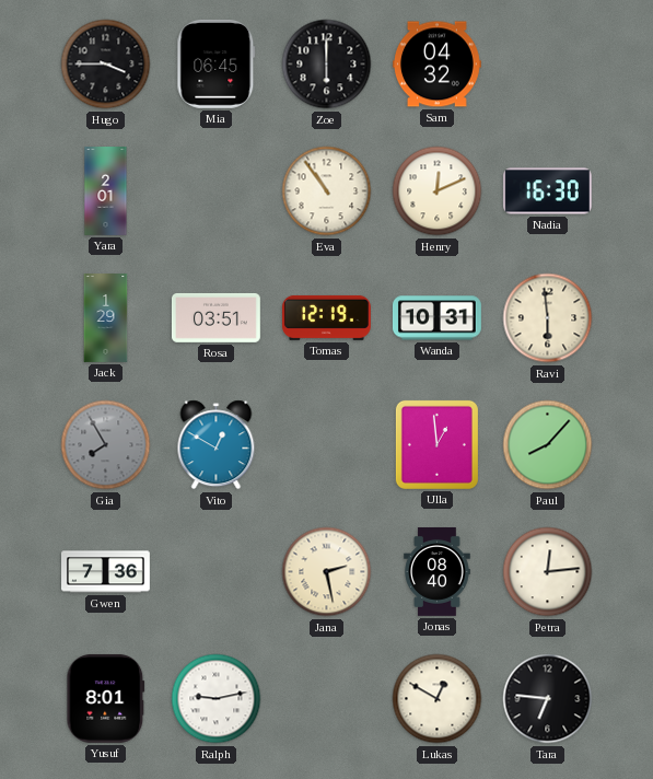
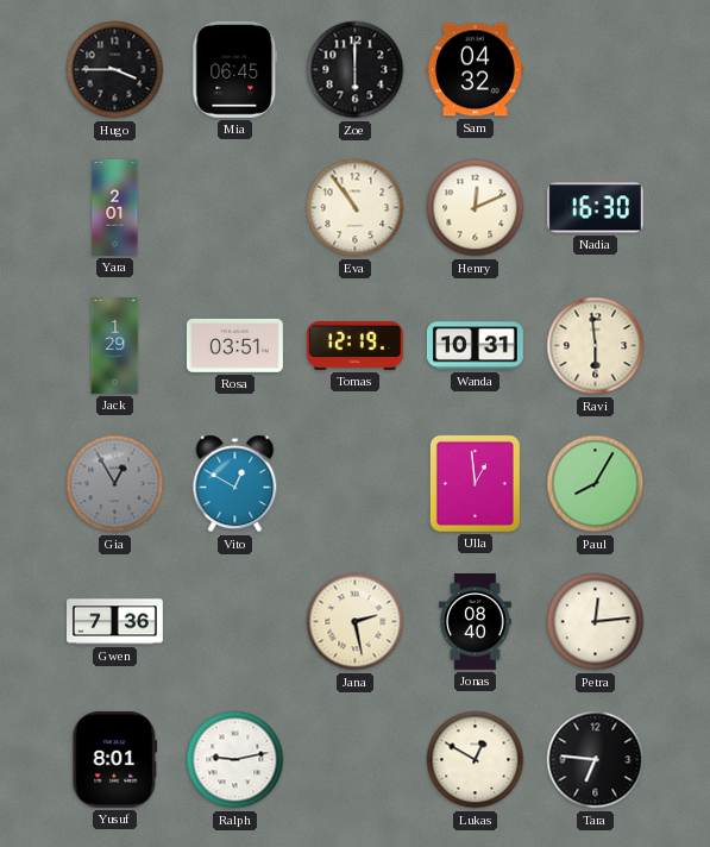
Gia: 7:55 -> 12:55
Paul: 8:07 -> 8:05
